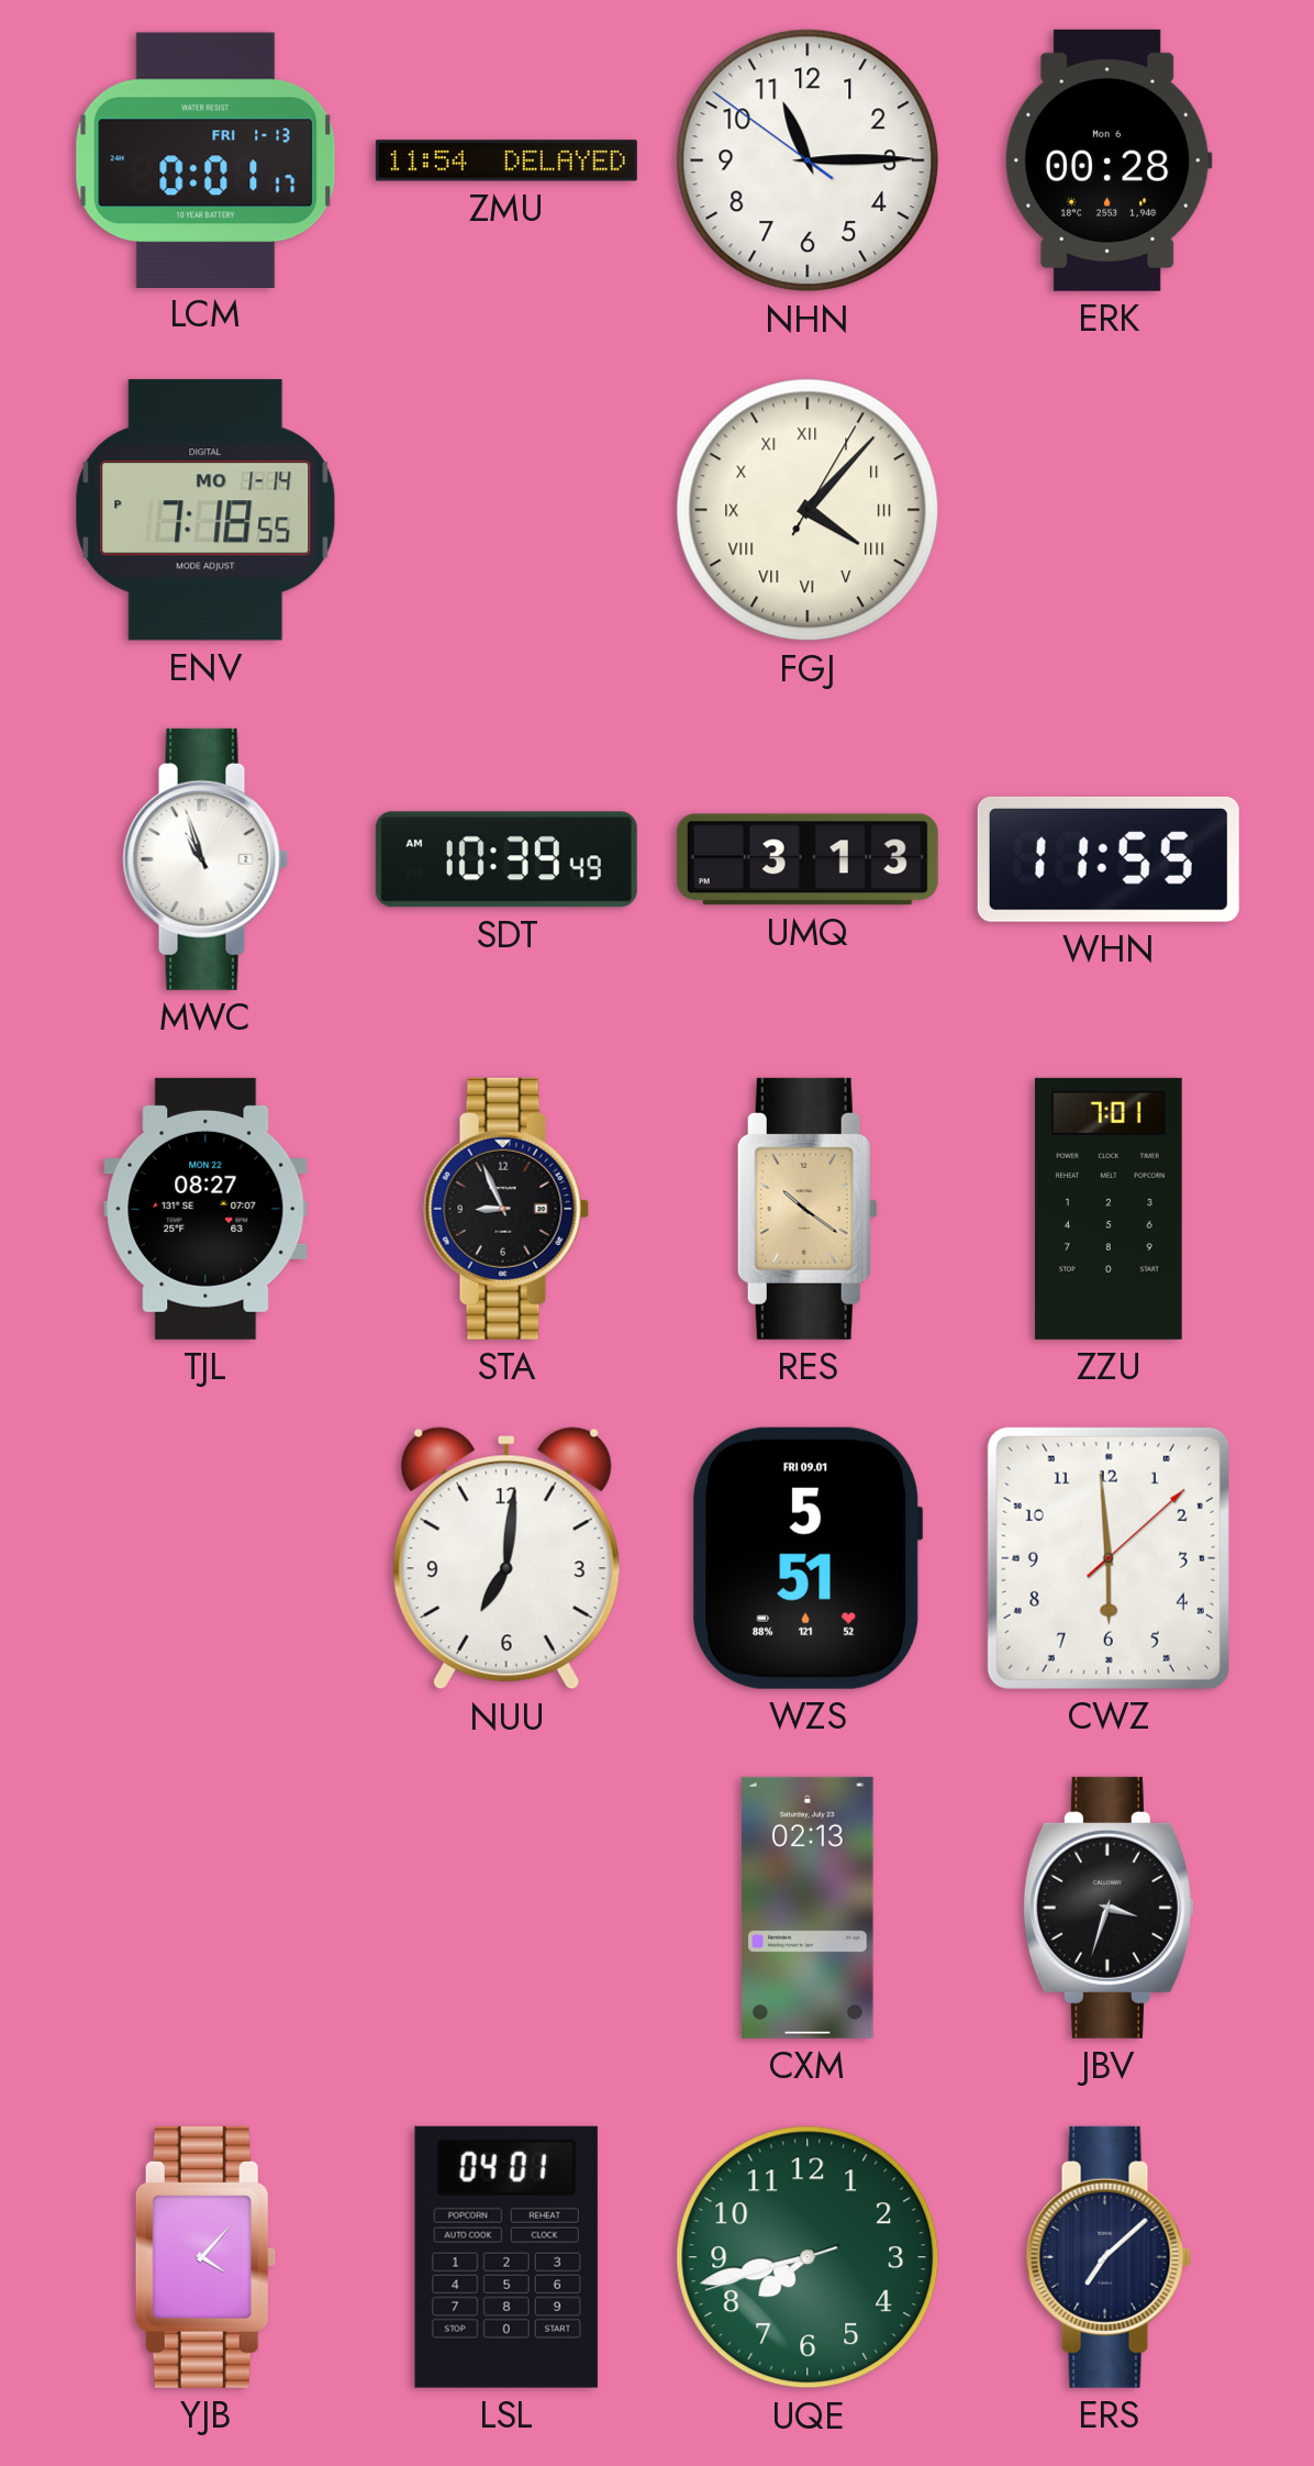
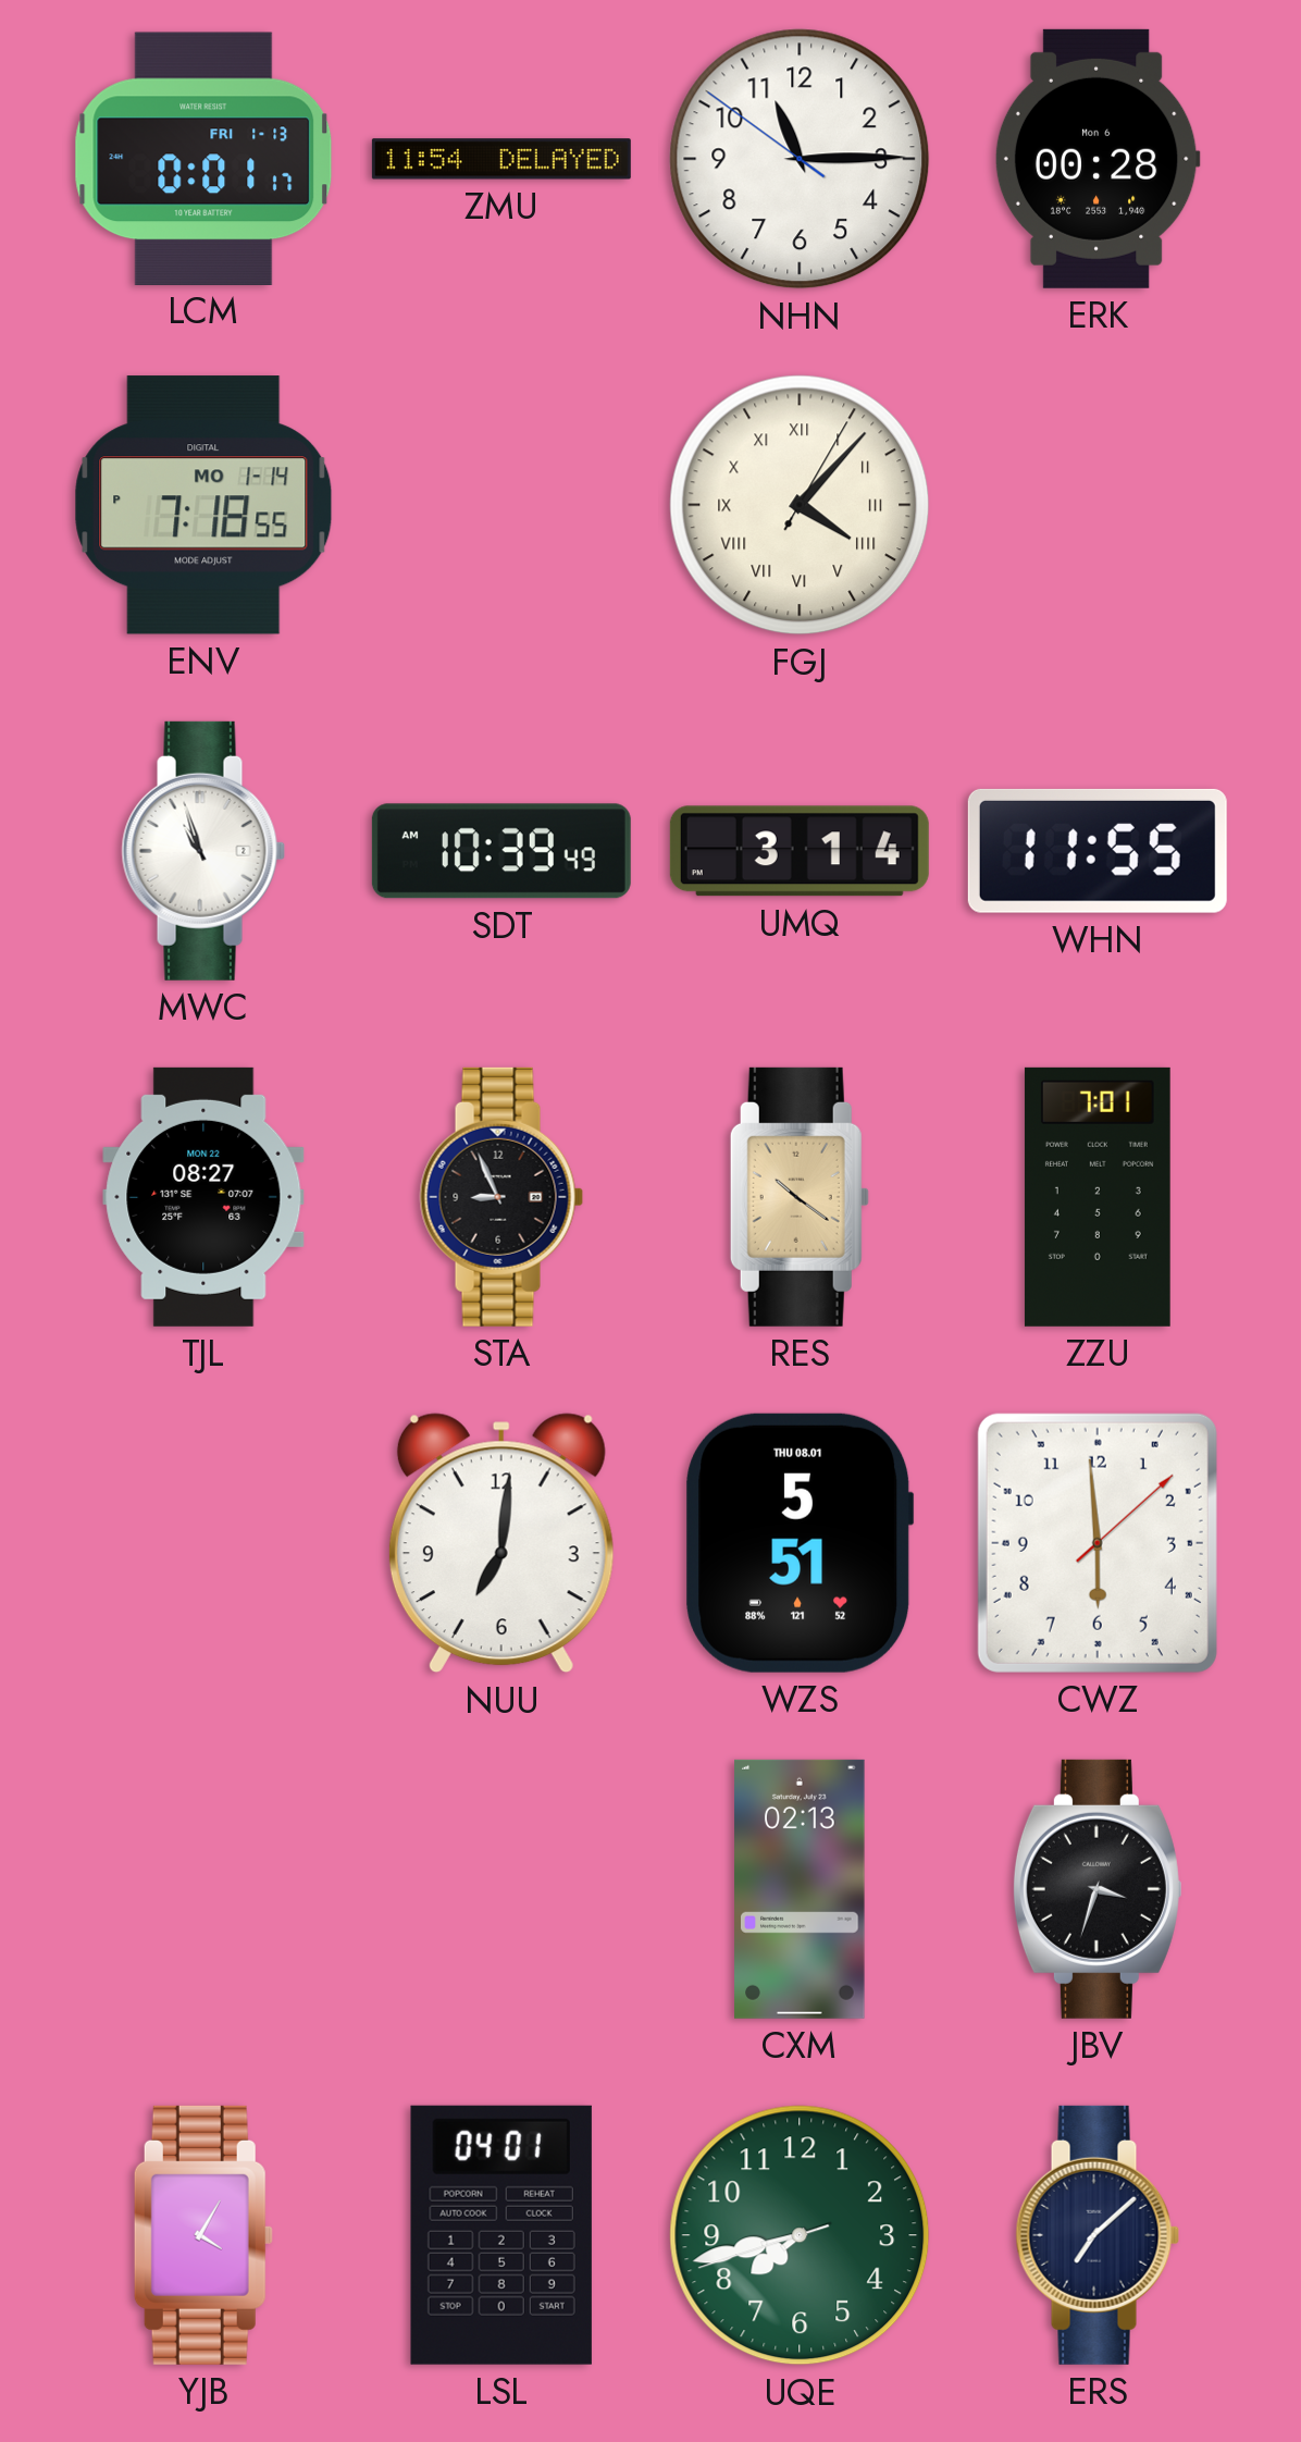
UMQ: 3:13 -> 3:14
WZS date: FRI 09.01 -> THU 08.01
YJB: 4:07 -> 4:05
